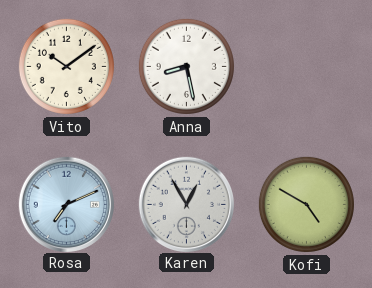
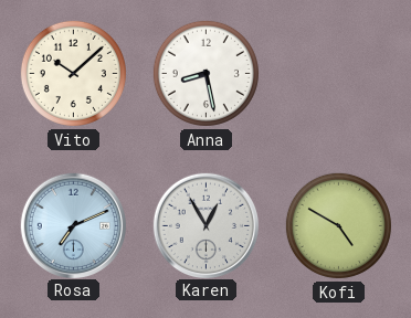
Vito: 10:09 -> 10:08
